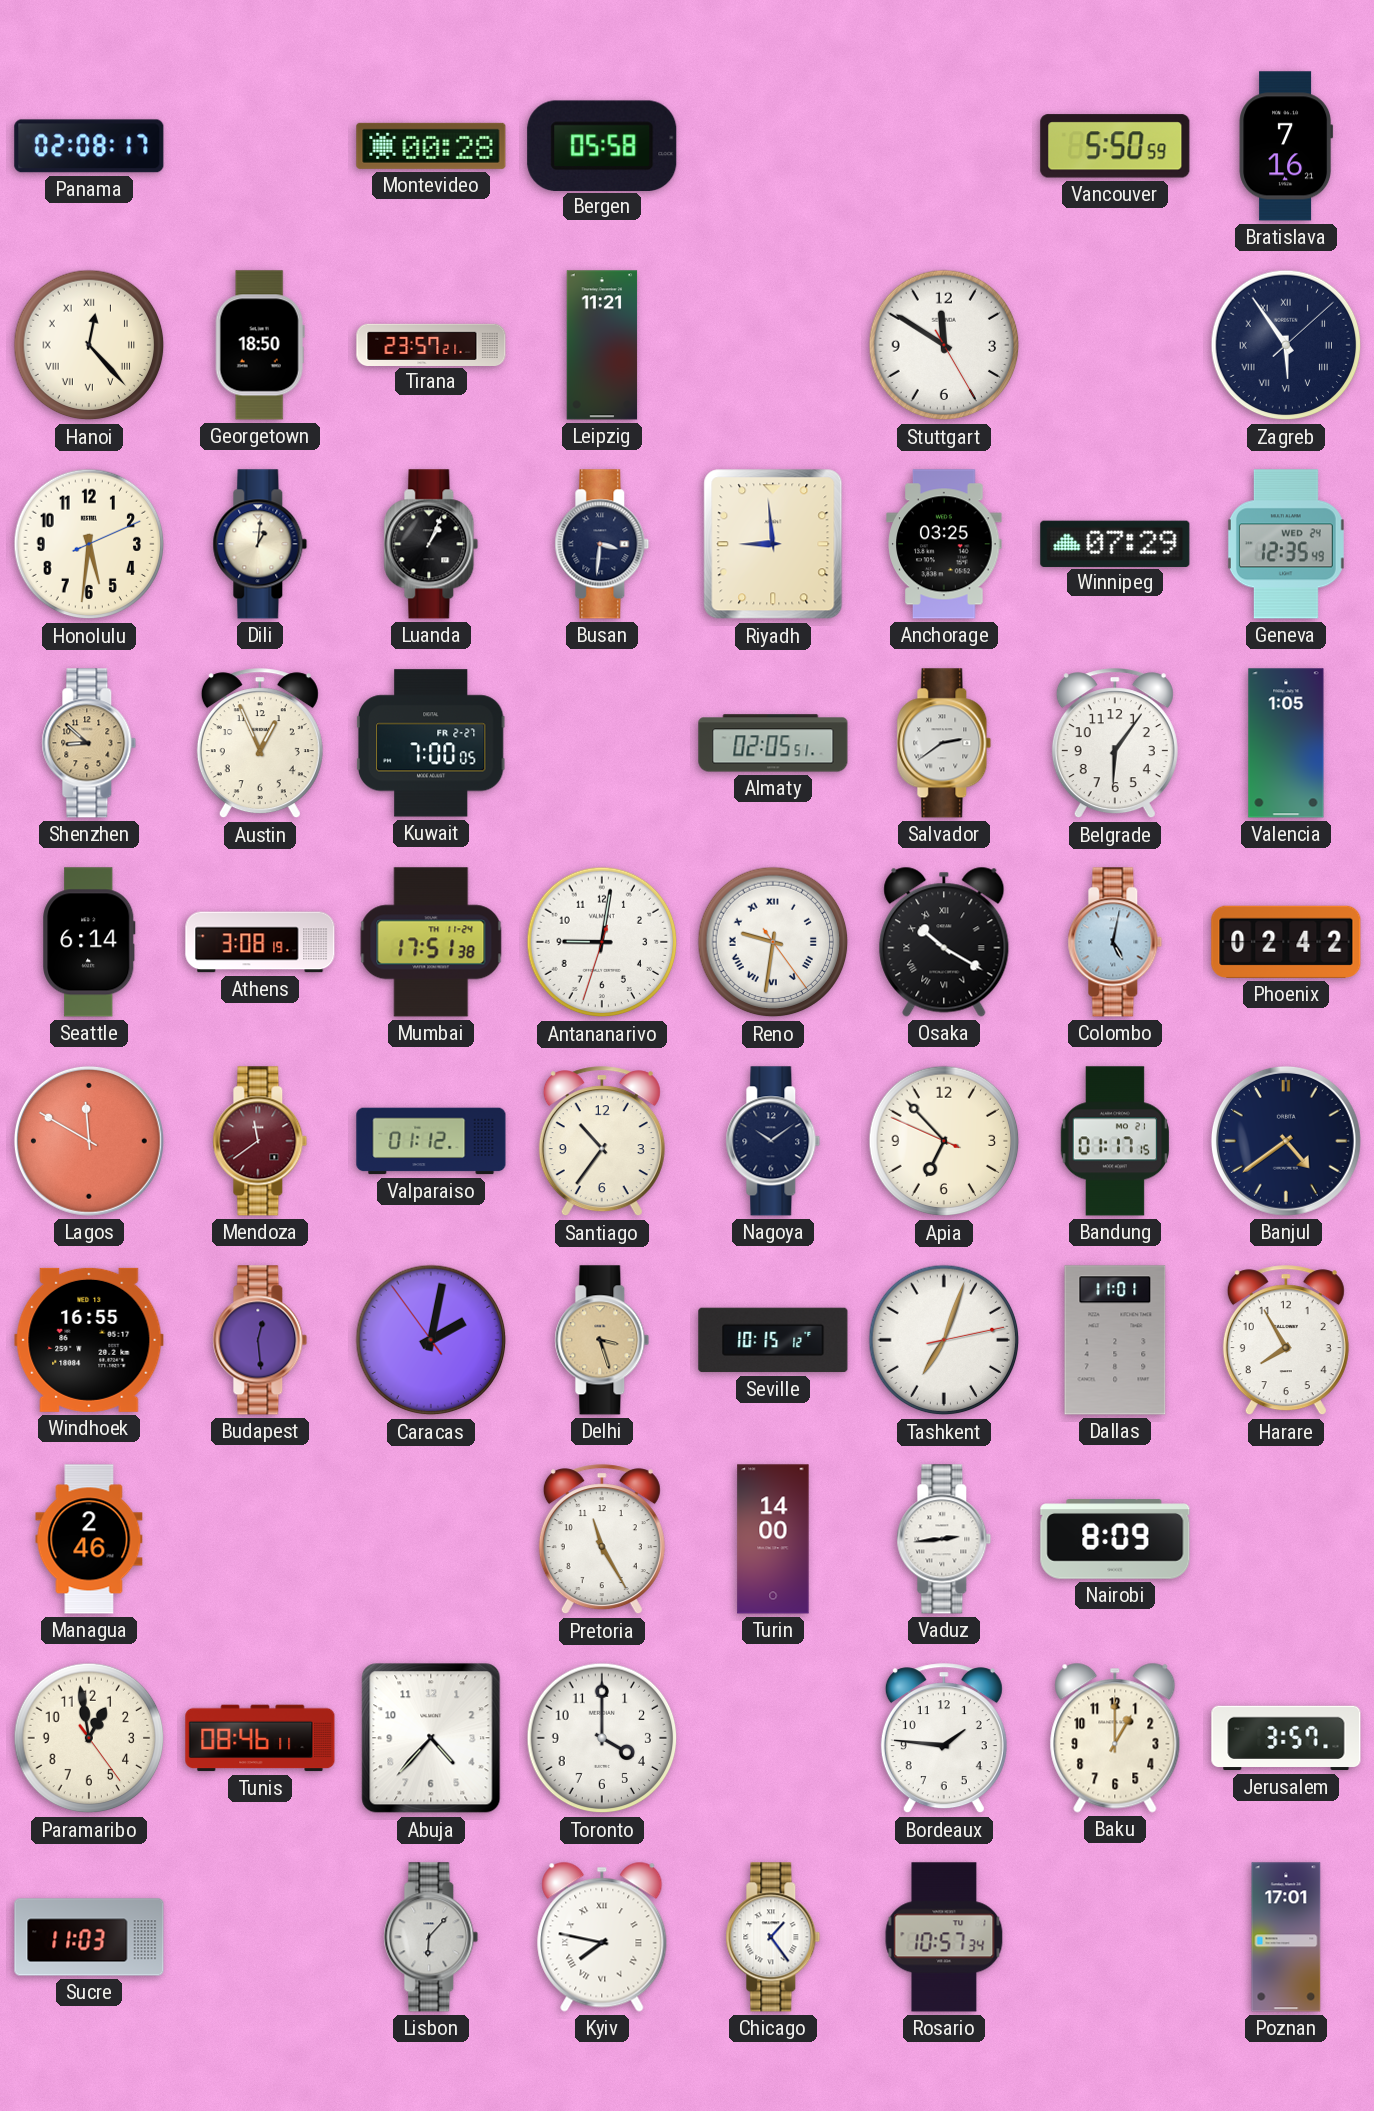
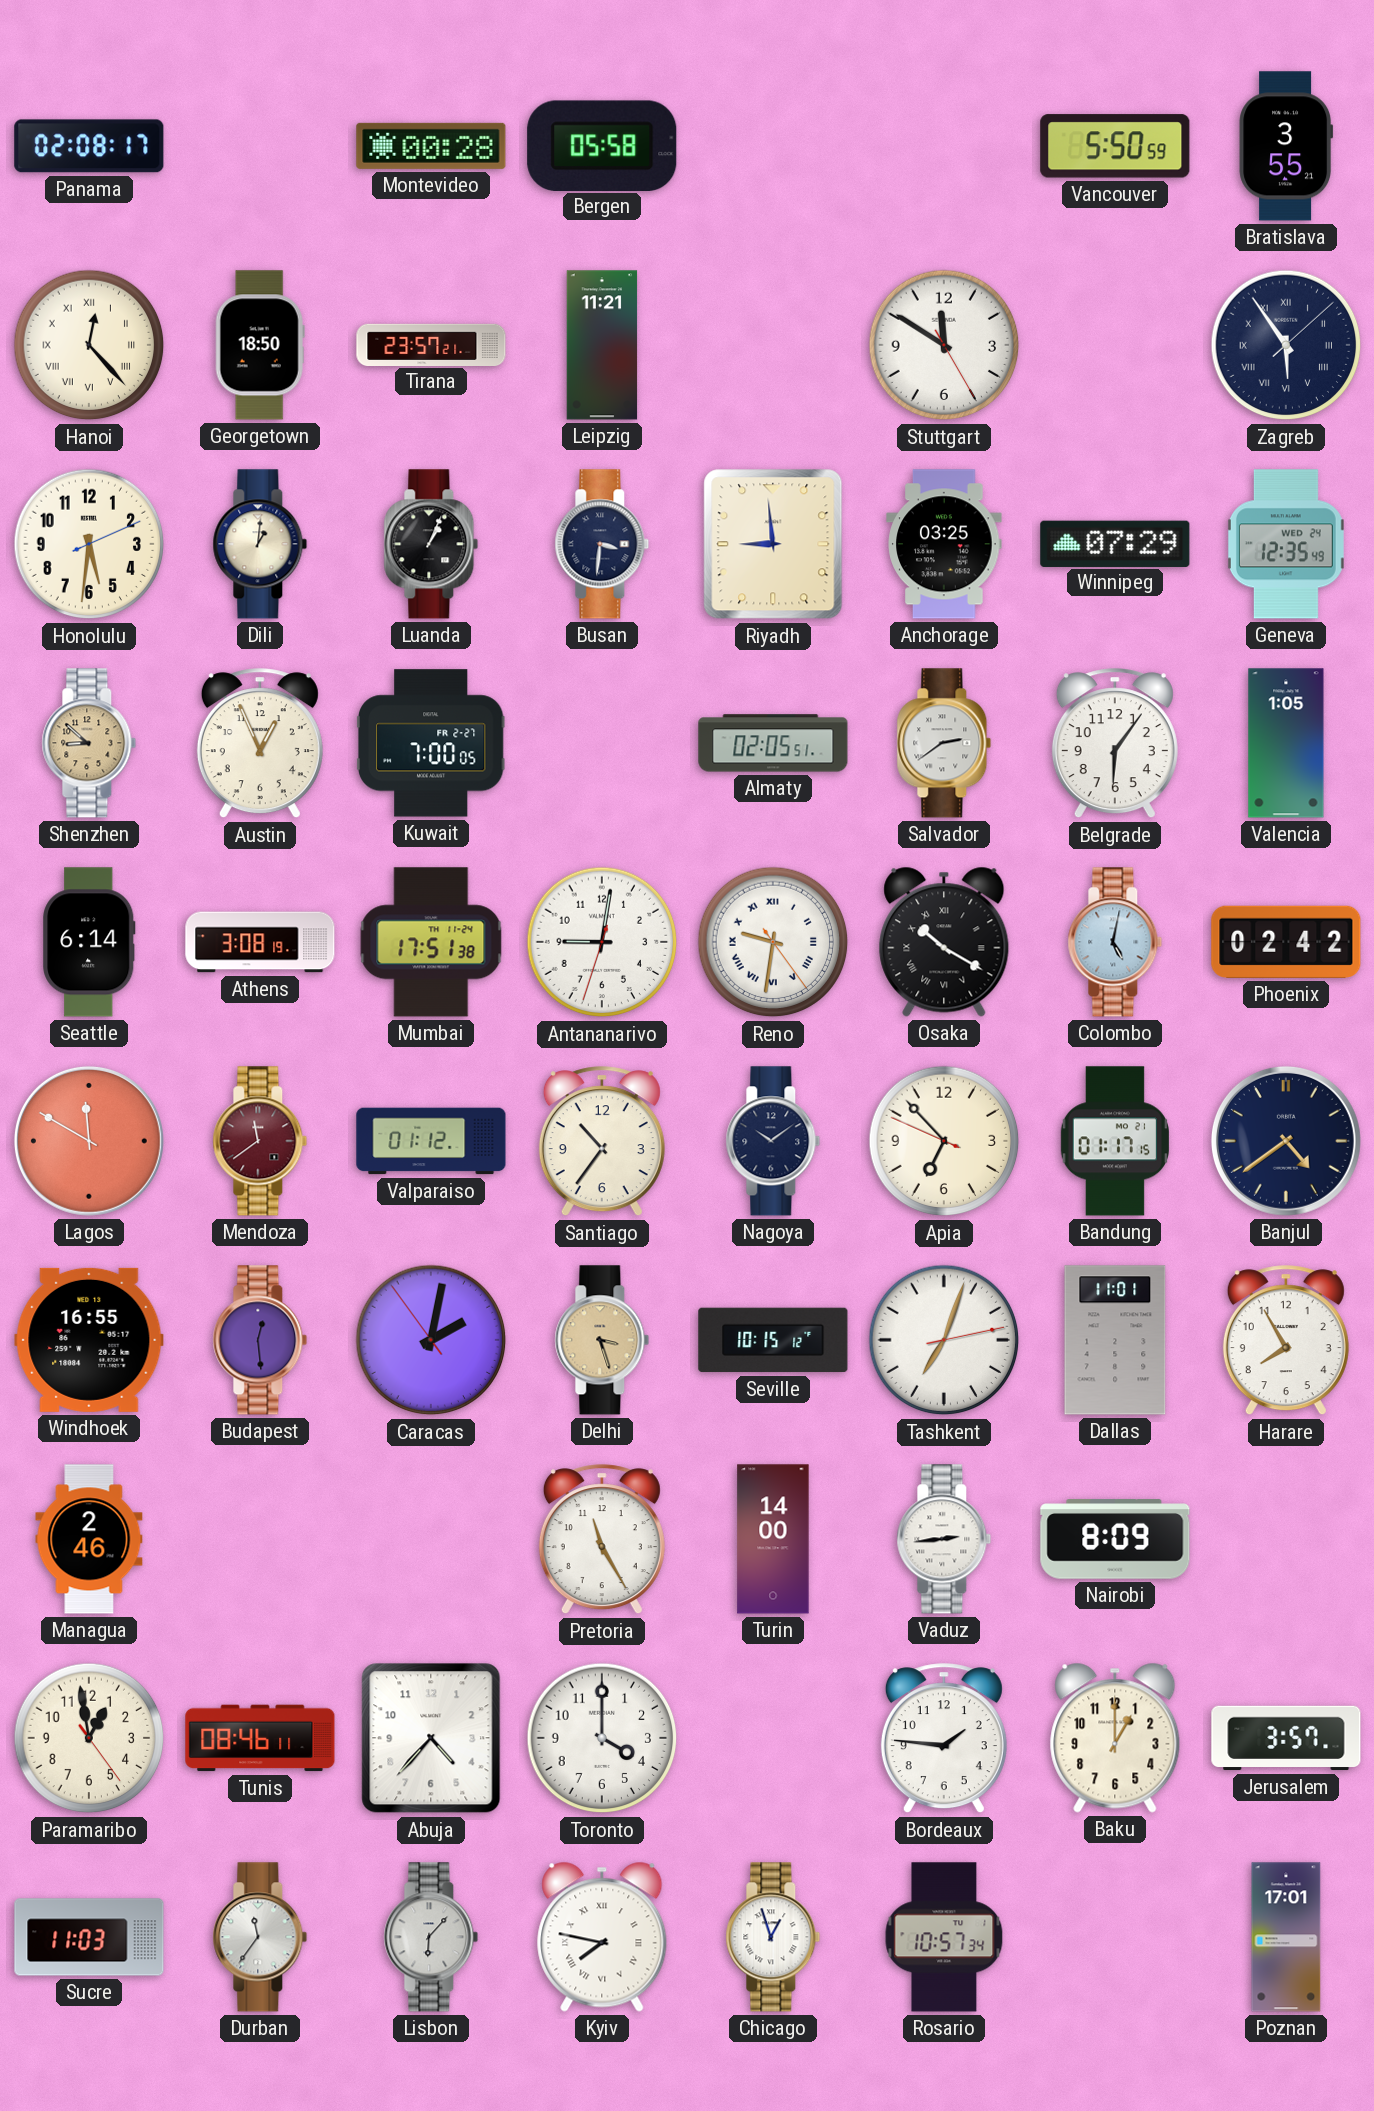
Bratislava: 7:16 -> 3:55
Durban: none -> 11:36
Chicago: 1:24 -> 12:57
